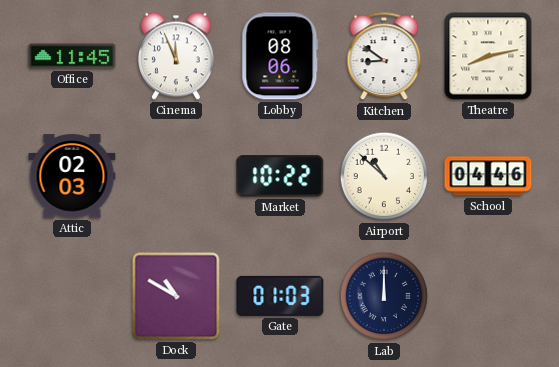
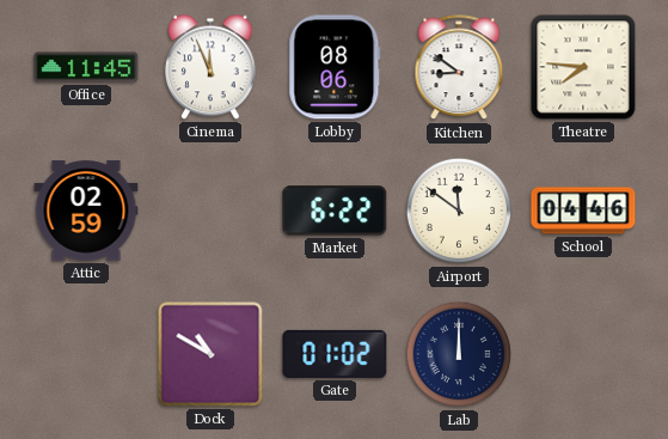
Theatre: 8:13 -> 7:46
Attic: 02:03 -> 02:59
Market: 10:22 -> 6:22
Airport: 10:52 -> 11:51
Gate: 01:03 -> 01:02
